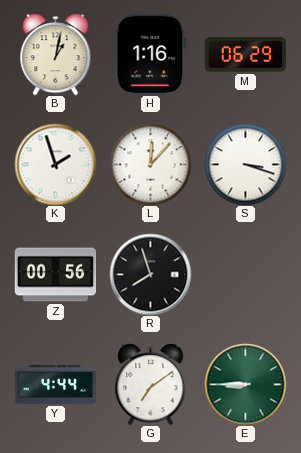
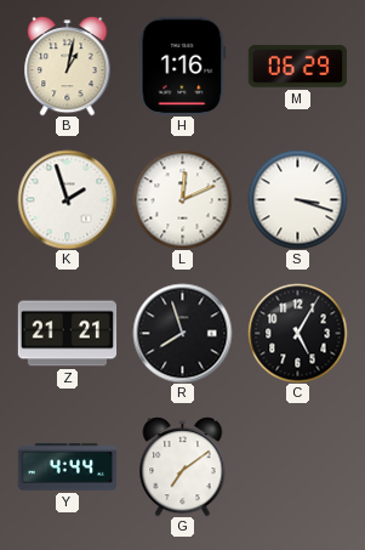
L: 12:07 -> 12:11
Z: 00:56 -> 21:21
C: none -> 5:05
E: 8:45 -> none
